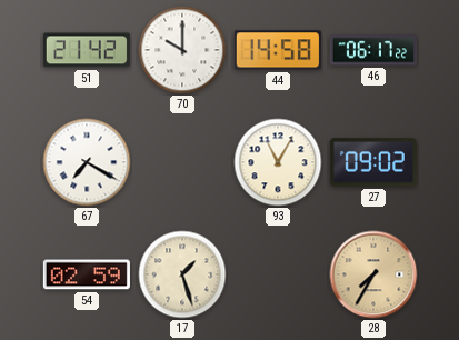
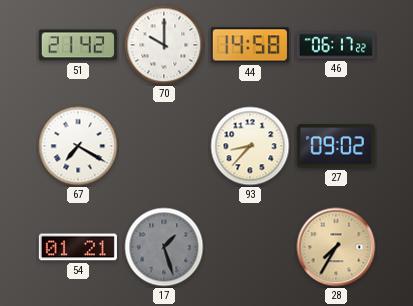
93: 11:05 -> 8:37
54: 02:59 -> 01:21
17 dial: cream -> grey
